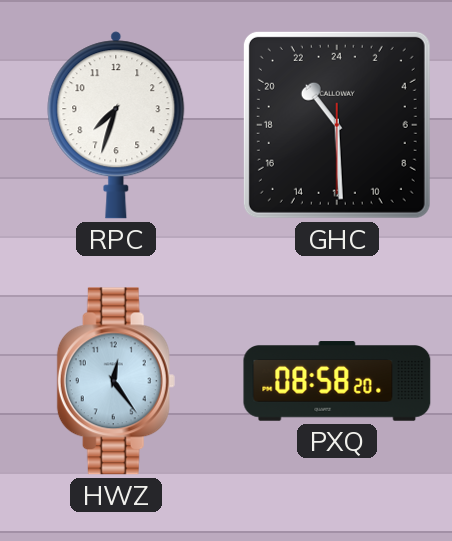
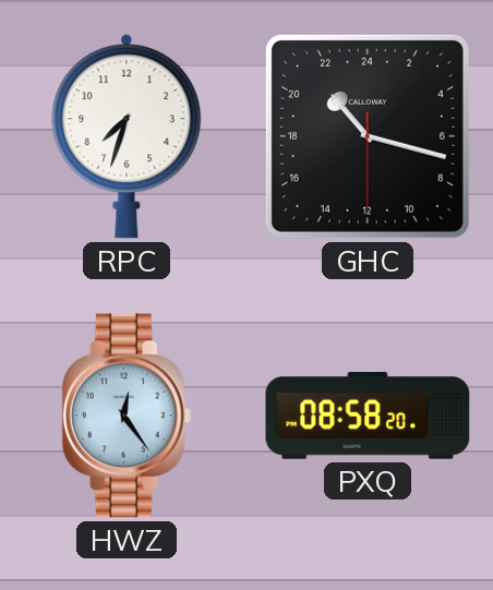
GHC: 21:29 -> 21:17
